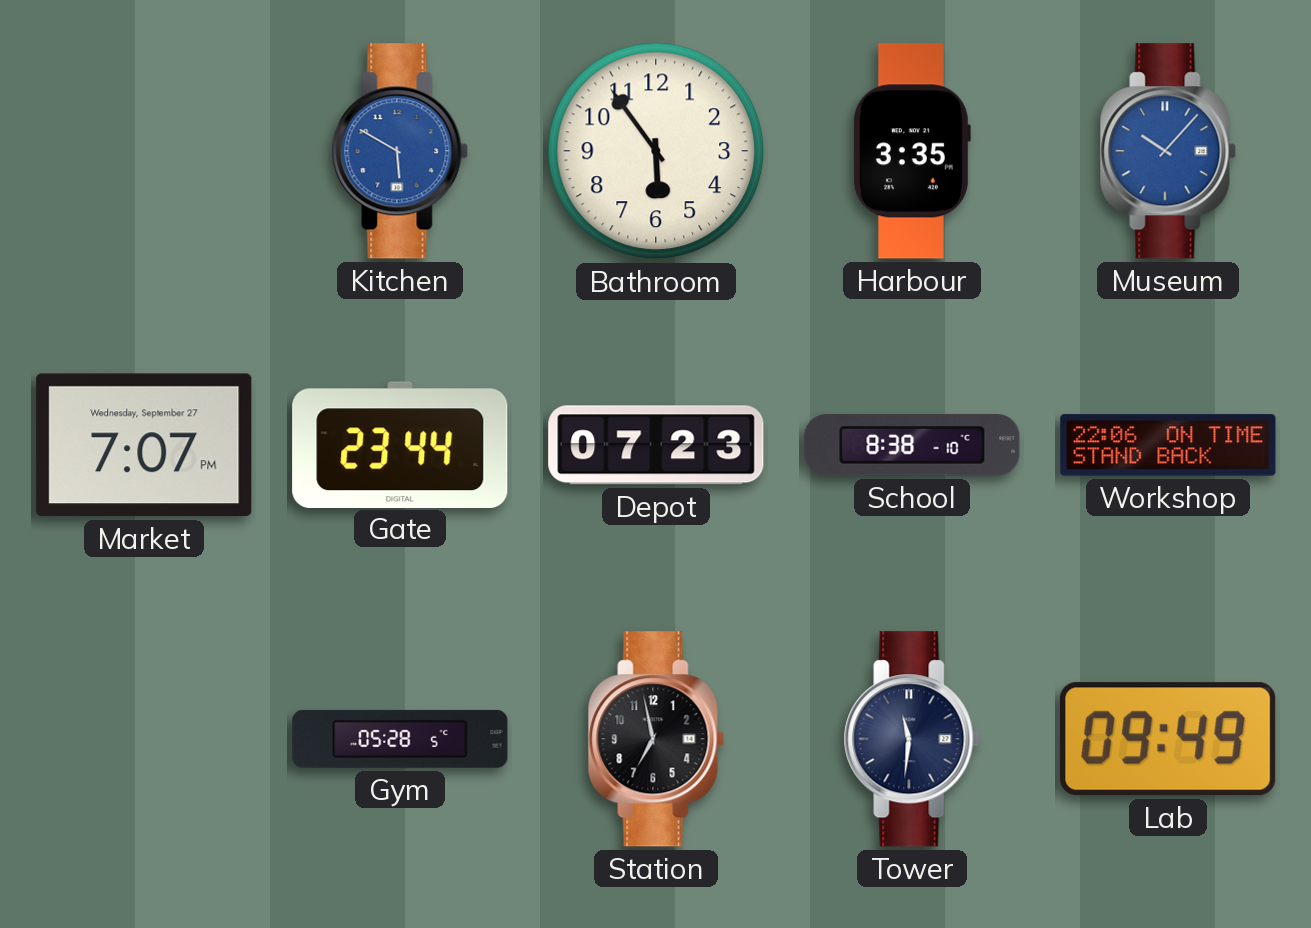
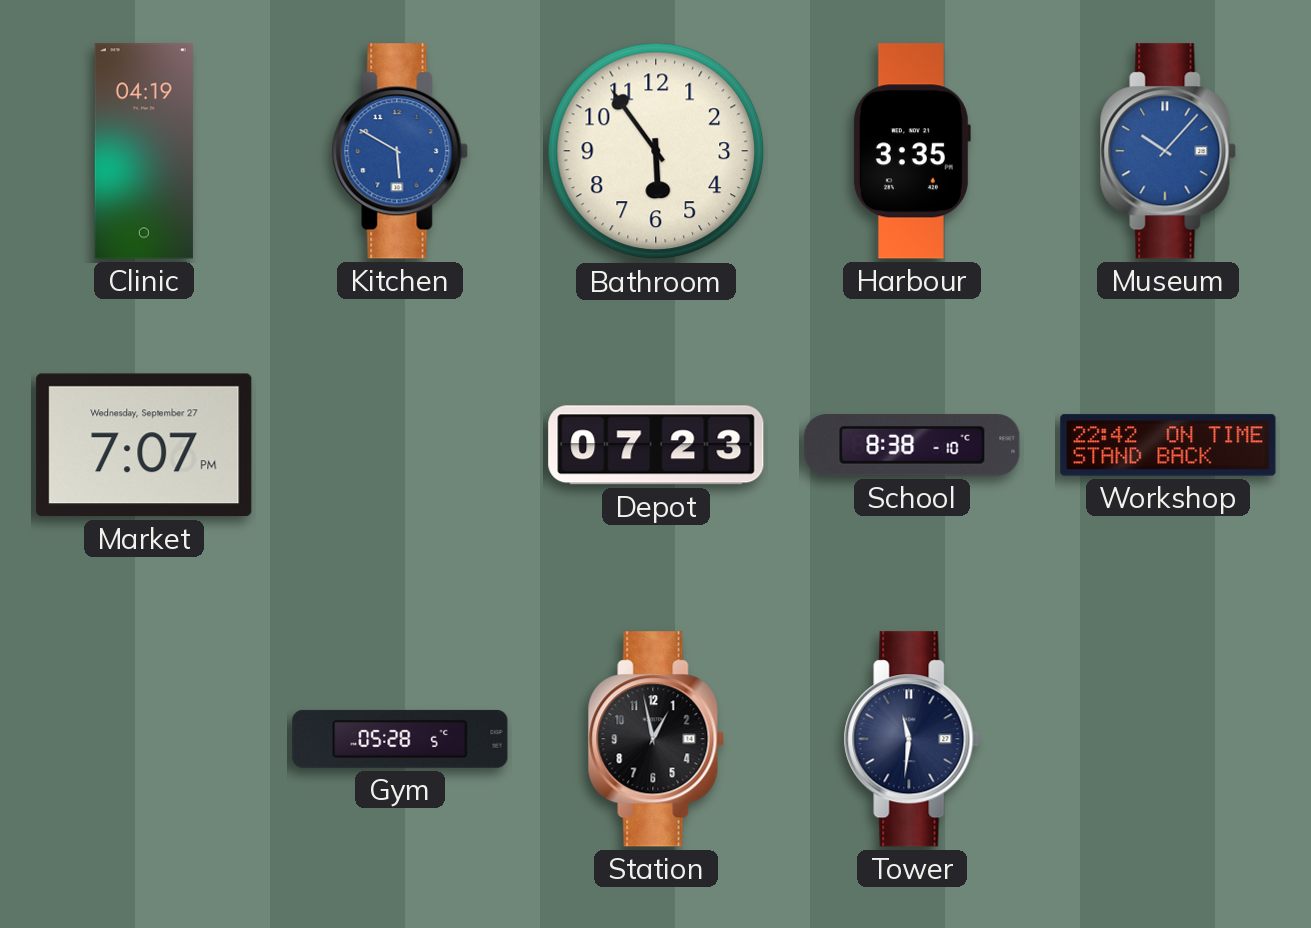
Clinic: none -> 04:19
Gate: 23:44 -> none
Workshop: 22:06 -> 22:42
Station: 6:58 -> 12:58
Lab: 09:49 -> none
